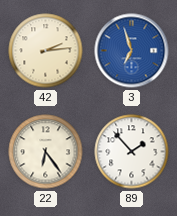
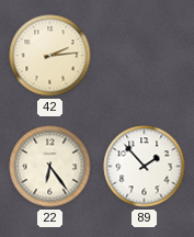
3: 6:57 -> none
